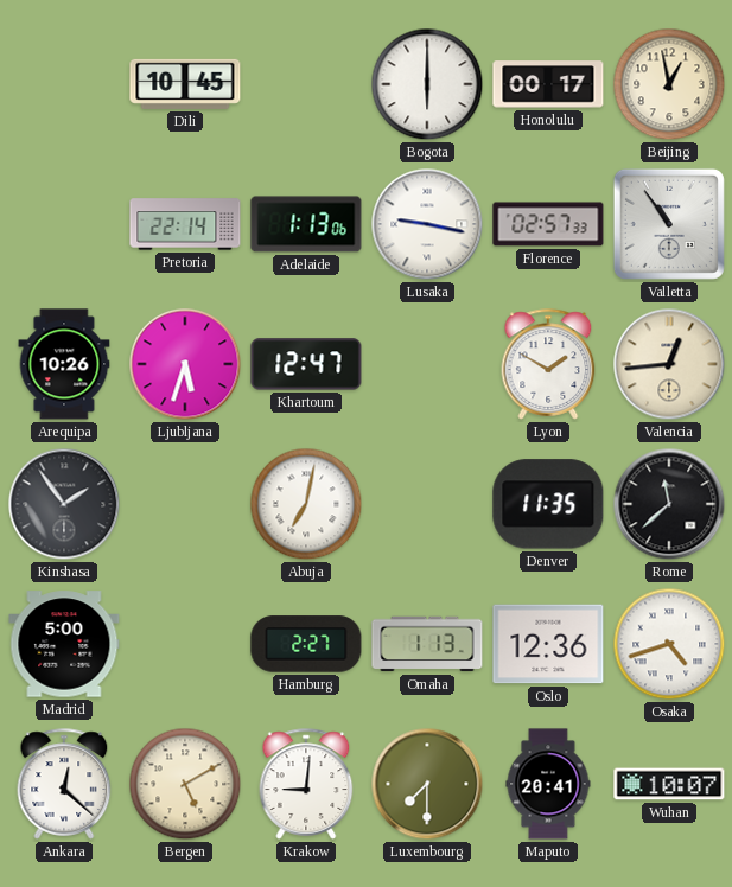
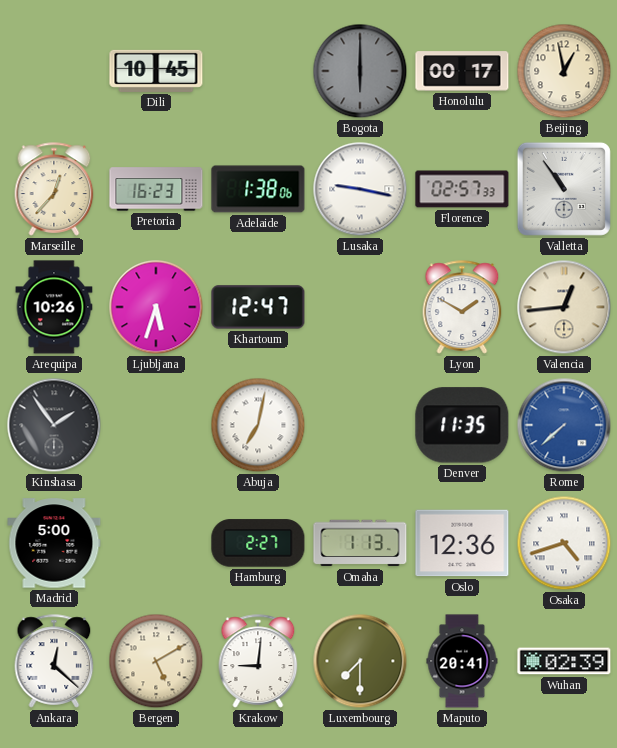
Bogota dial: white -> grey
Marseille: none -> 12:37
Pretoria: 22:14 -> 16:23
Adelaide: 1:13 -> 1:38
Rome: 11:38 -> 7:38
Rome dial: black -> blue
Wuhan: 10:07 -> 02:39
